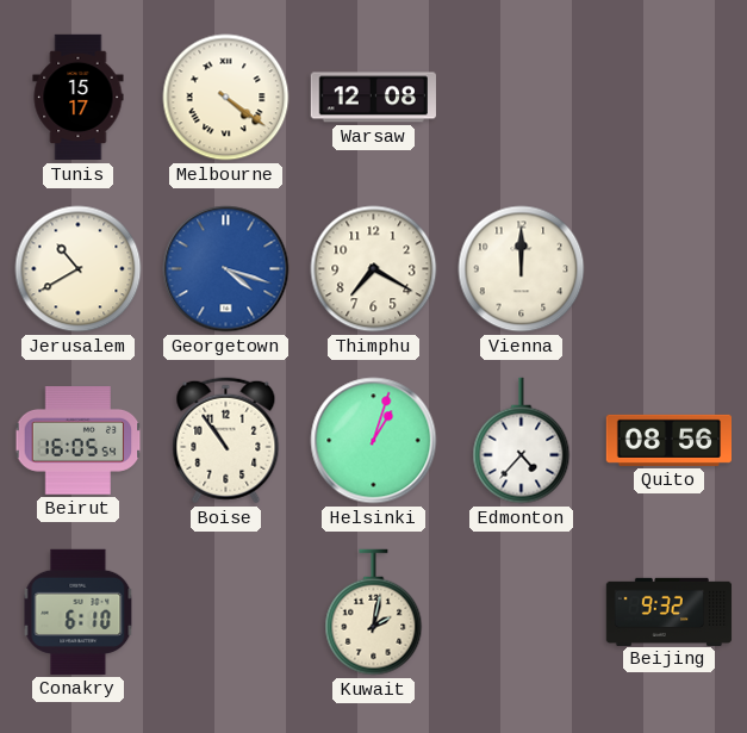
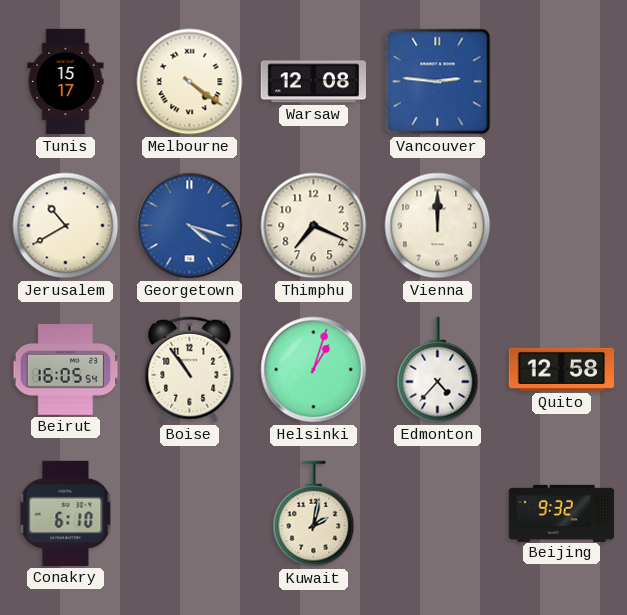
Vancouver: none -> 2:46
Thimphu: 7:20 -> 7:19
Quito: 08:56 -> 12:58
